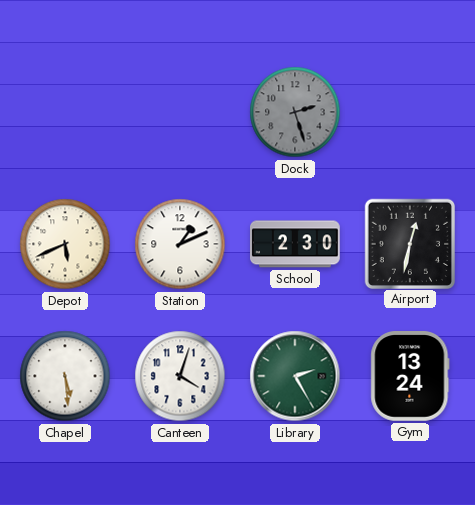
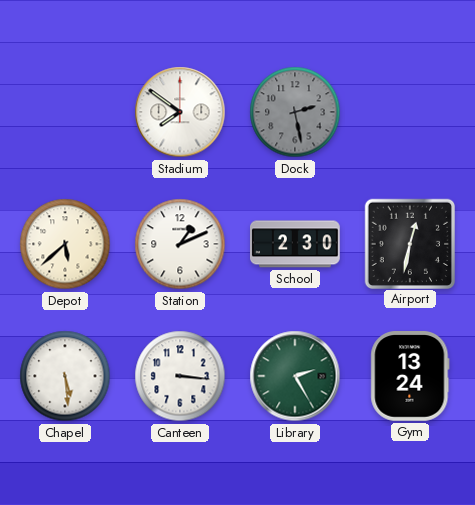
Stadium: none -> 7:51
Dock: 2:27 -> 2:28
Depot: 5:41 -> 5:38
Canteen: 4:03 -> 3:16
